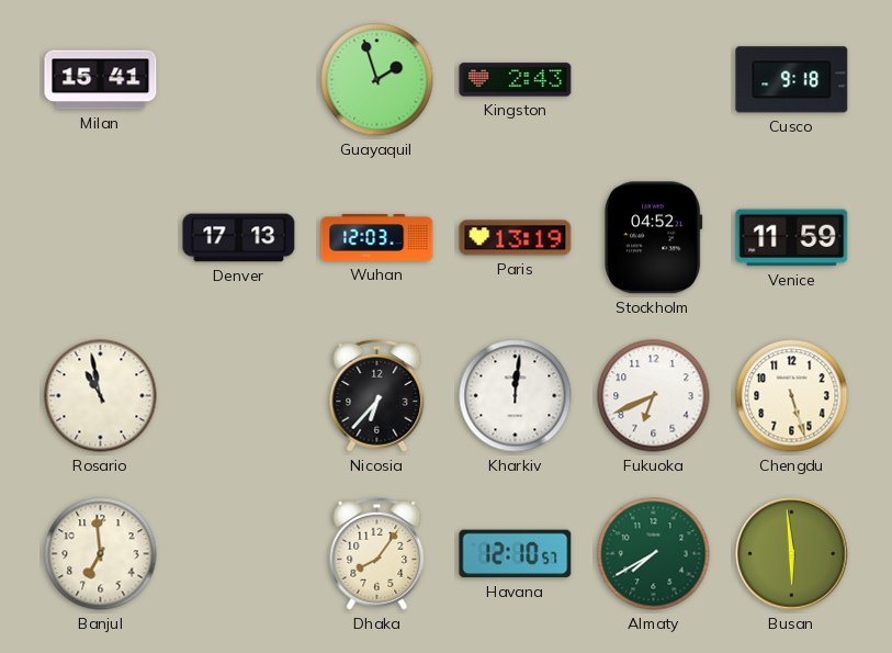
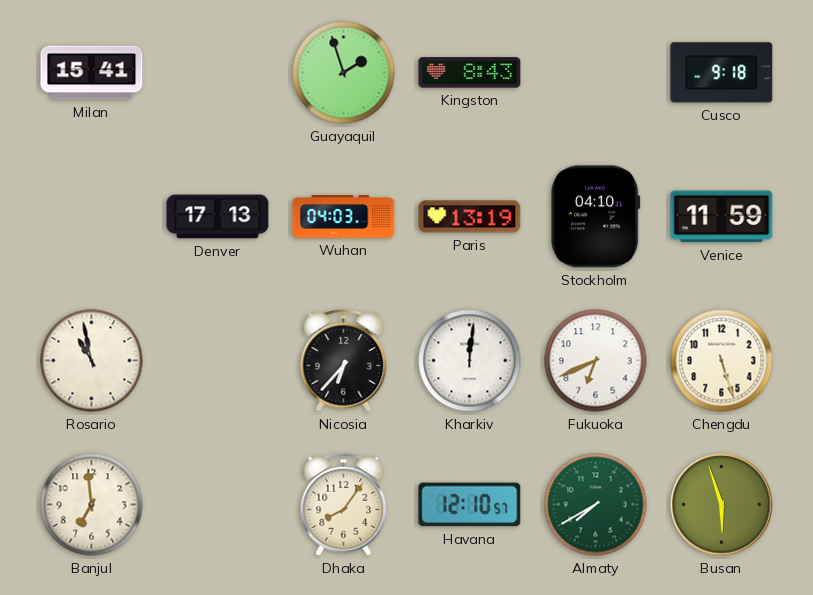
Kingston: 2:43 -> 8:43
Wuhan: 12:03 -> 04:03
Stockholm: 04:52 -> 04:10
Busan: 5:59 -> 5:57
